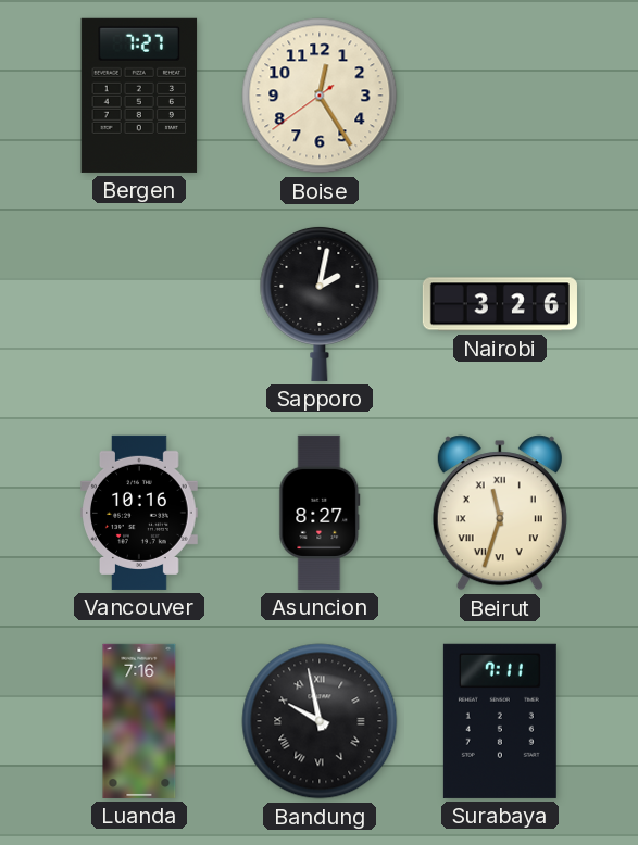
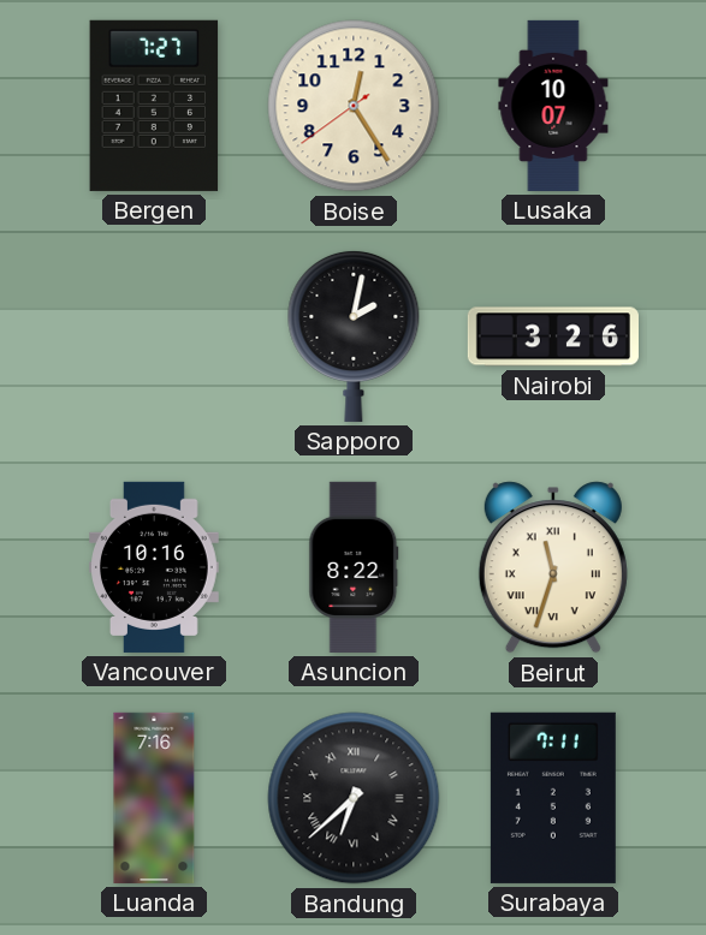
Lusaka: none -> 10:07
Asuncion: 8:27 -> 8:22
Bandung: 9:58 -> 6:38
